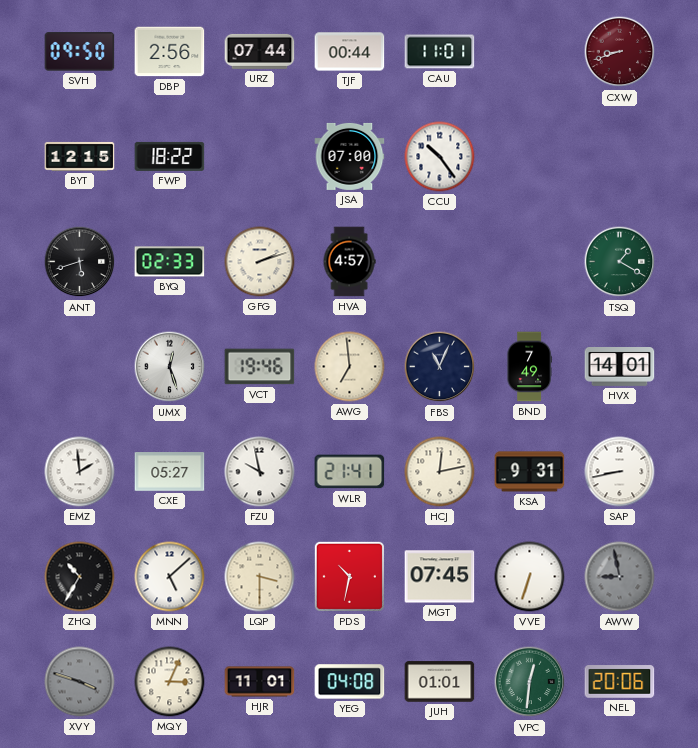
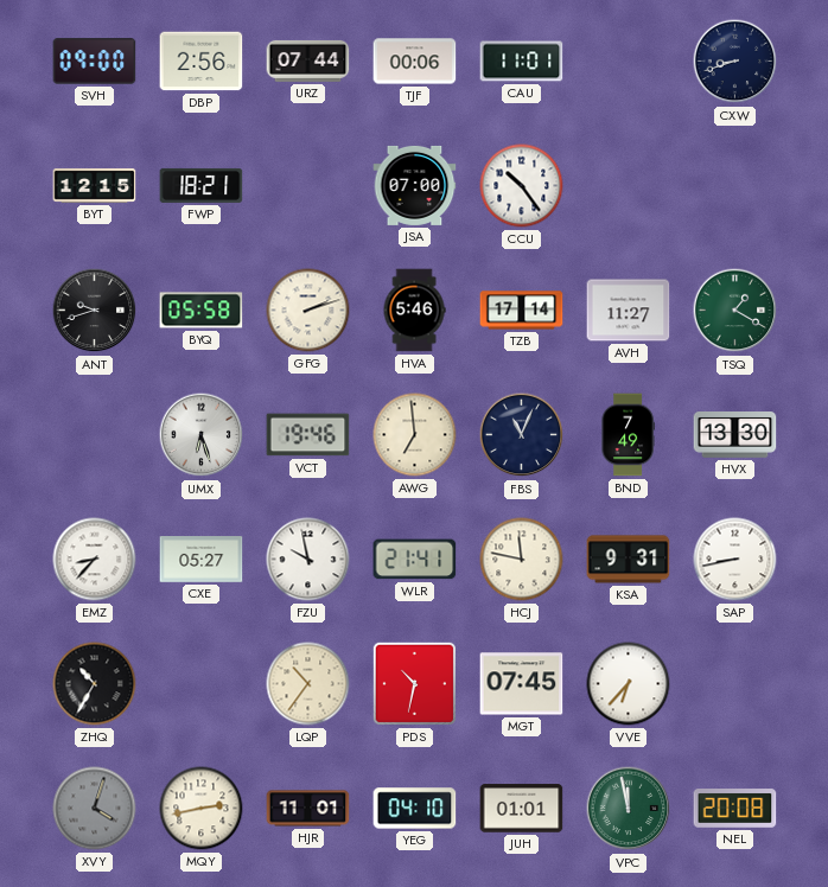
SVH: 09:50 -> 09:00
TJF: 00:44 -> 00:06
CXW dial: burgundy -> navy
FWP: 18:22 -> 18:21
ANT: 5:42 -> 9:42
BYQ: 02:33 -> 05:58
HVA: 4:57 -> 5:46
TZB: none -> 17:14
AVH: none -> 11:27
UMX: 12:27 -> 6:27
HVX: 14:01 -> 13:30
EMZ: 1:59 -> 8:37
HCJ: 12:13 -> 11:47
MNN: 5:08 -> none
LQP: 3:30 -> 10:36
VVE: 6:33 -> 6:37
AWW: 8:58 -> none
XVY: 3:48 -> 4:03
MQY: 3:04 -> 2:43
YEG: 04:08 -> 04:10
VPC: 12:31 -> 11:58
NEL: 20:06 -> 20:08
